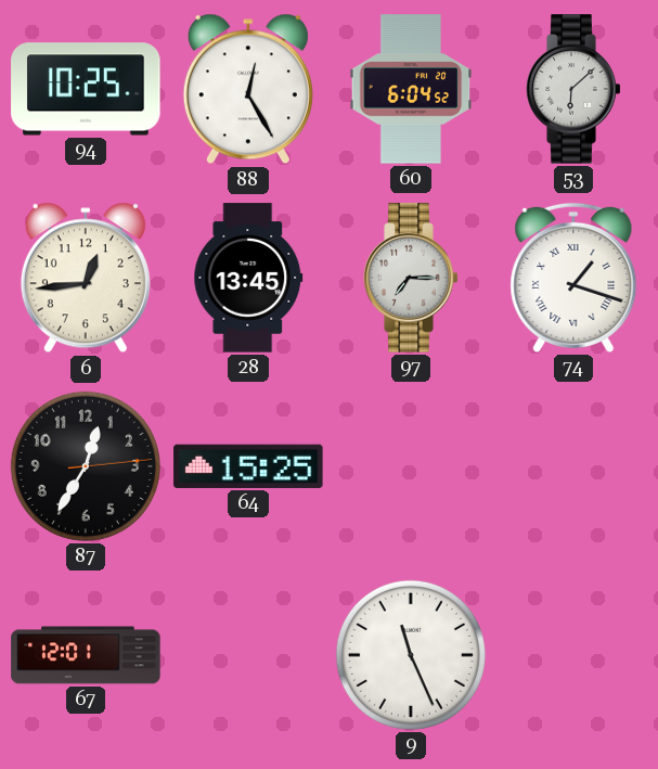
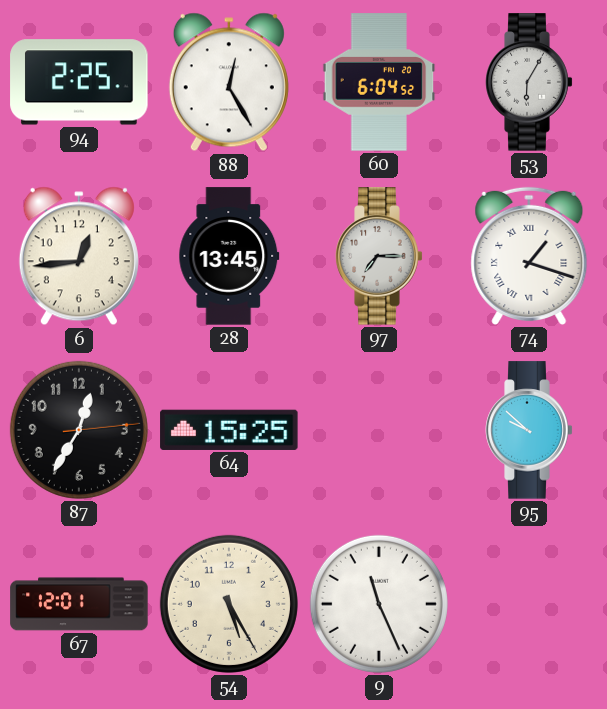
94: 10:25 -> 2:25
53: 6:08 -> 6:05
95: none -> 9:52
54: none -> 5:25
